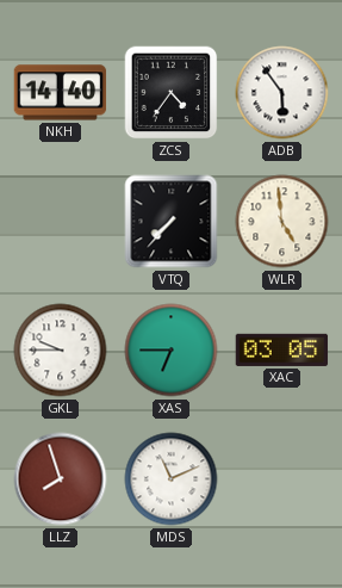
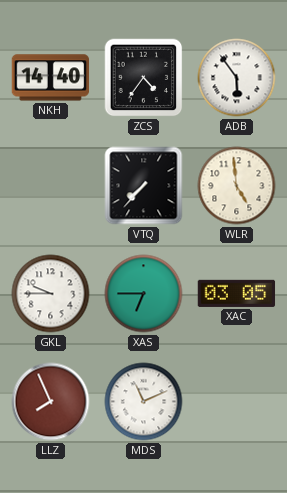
LLZ: 7:57 -> 7:56
